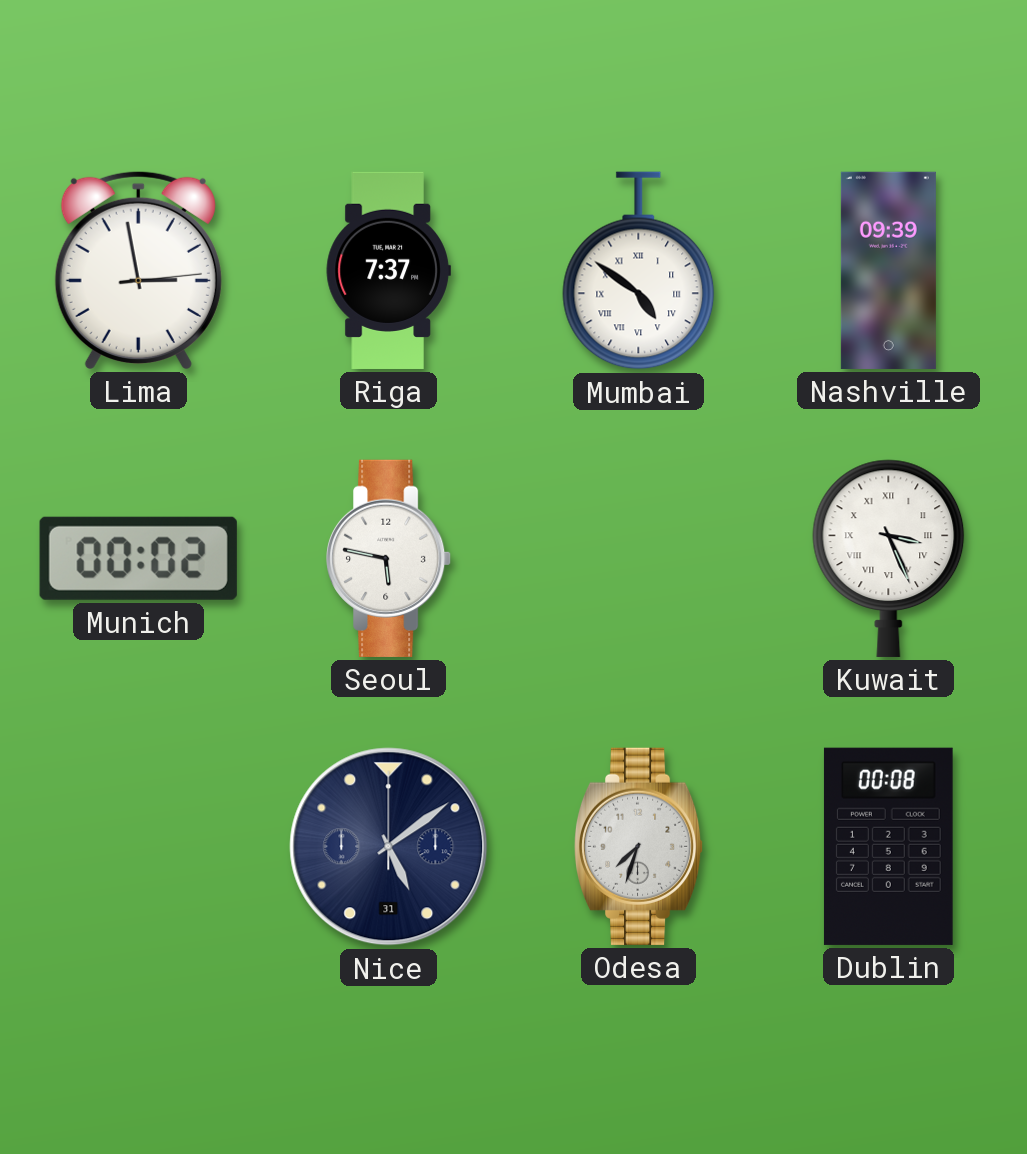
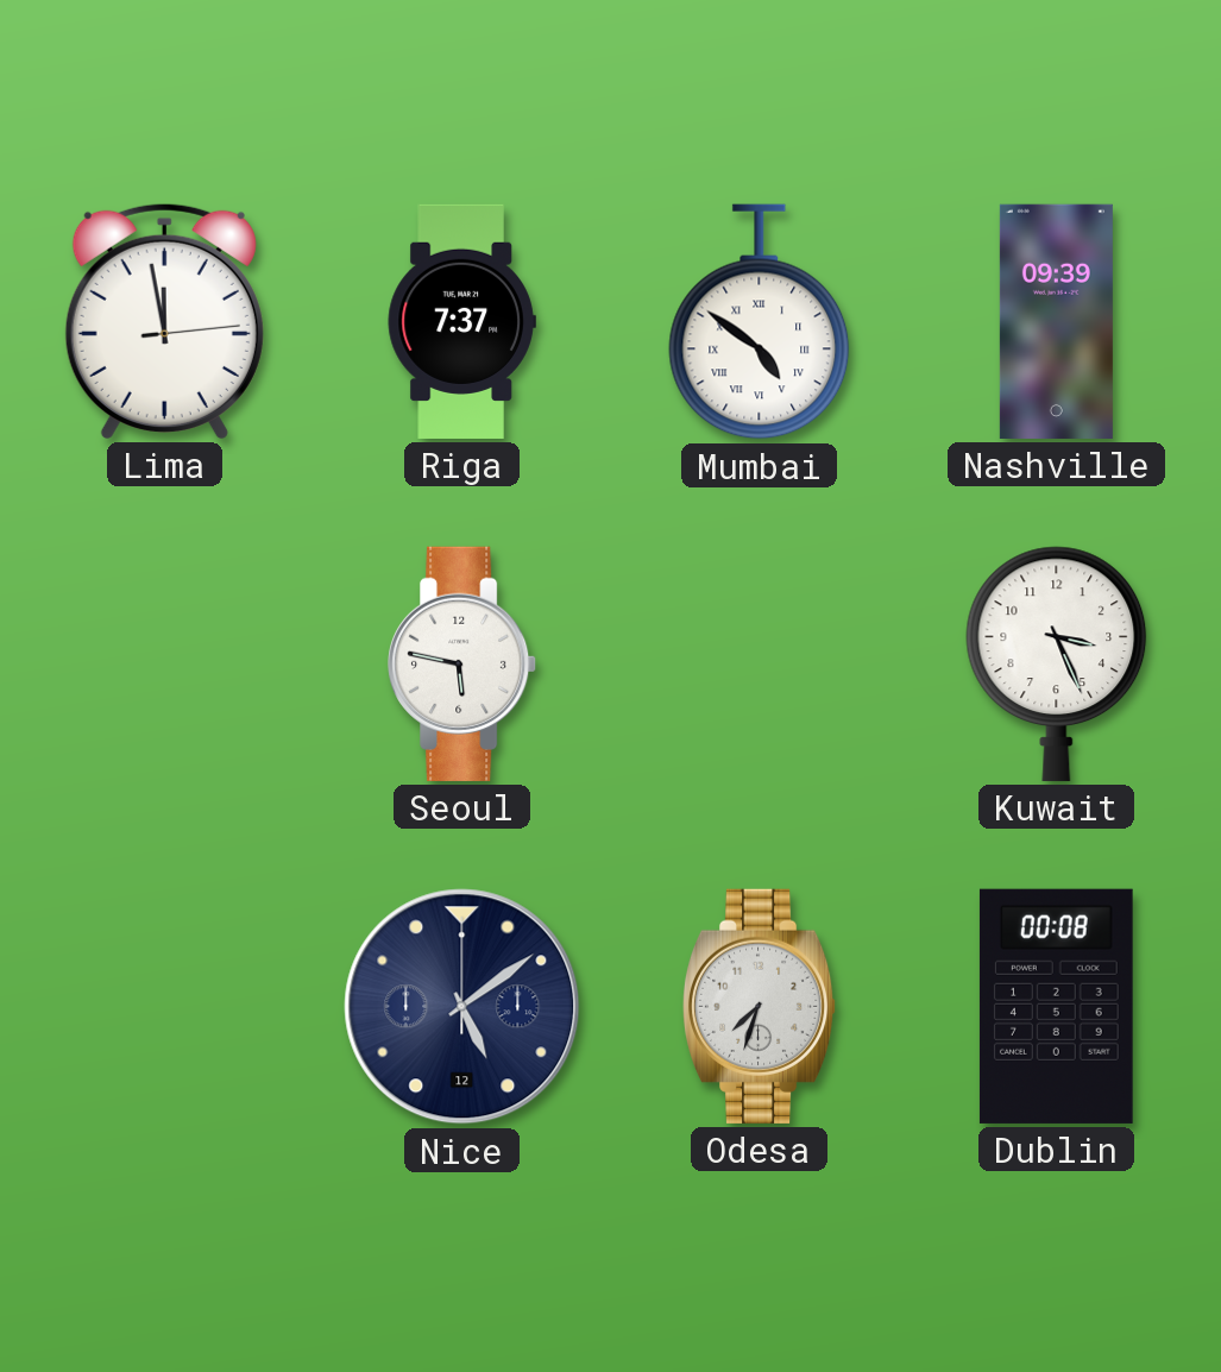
Lima: 2:58 -> 11:58
Munich: 00:02 -> none
Kuwait numerals: Roman -> Arabic
Nice date: 31 -> 12
